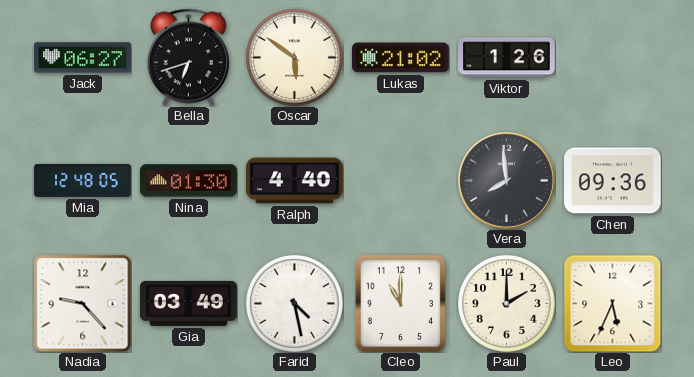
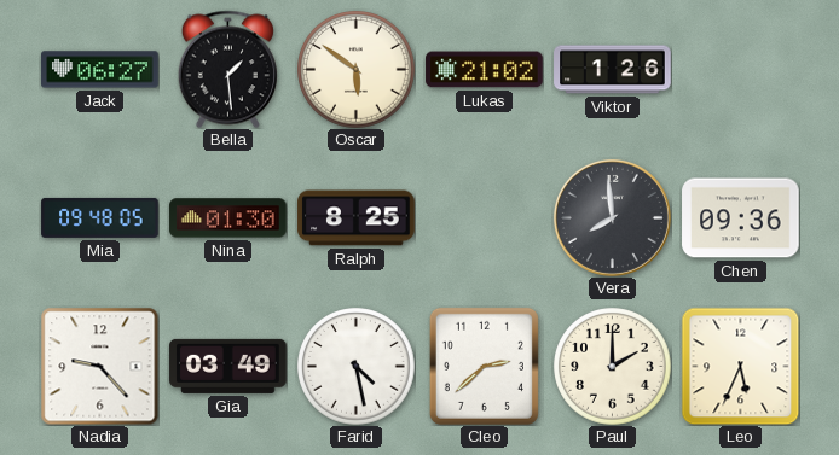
Bella: 6:42 -> 1:29
Mia: 12:48 -> 09:48
Ralph: 4:40 -> 8:25
Cleo: 11:00 -> 2:38
